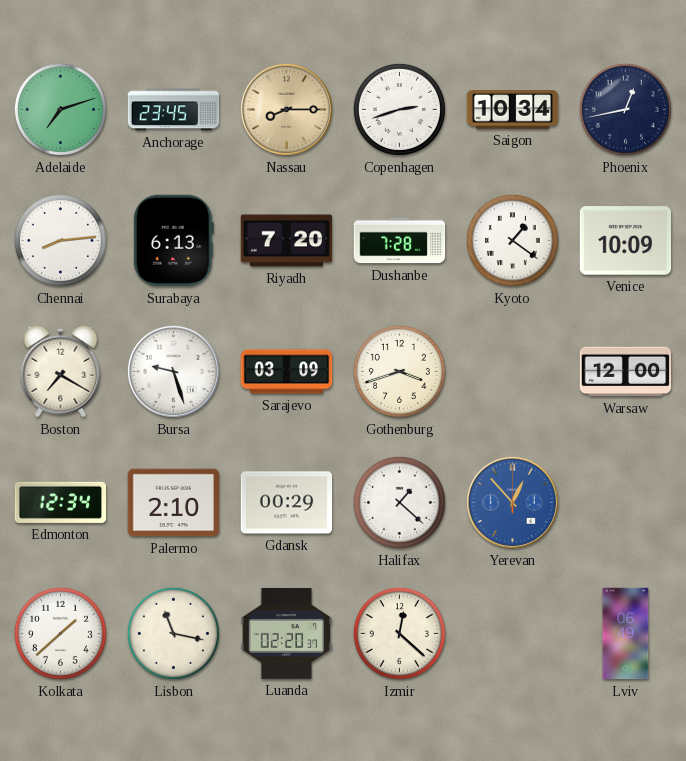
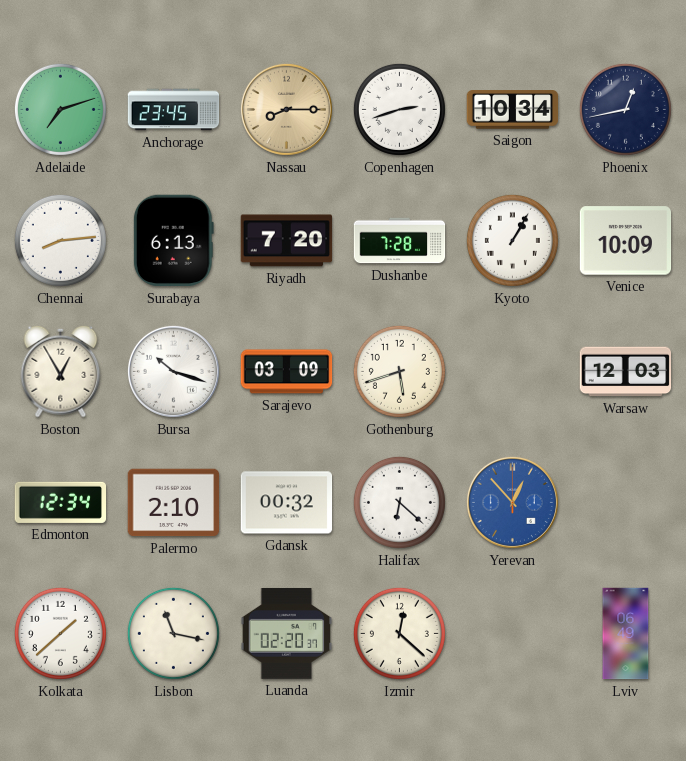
Kyoto: 1:21 -> 1:05
Boston: 7:20 -> 12:55
Bursa: 9:27 -> 10:18
Gothenburg: 3:42 -> 5:42
Warsaw: 12:00 -> 12:03
Gdansk: 00:29 -> 00:32
Halifax: 1:22 -> 6:22
